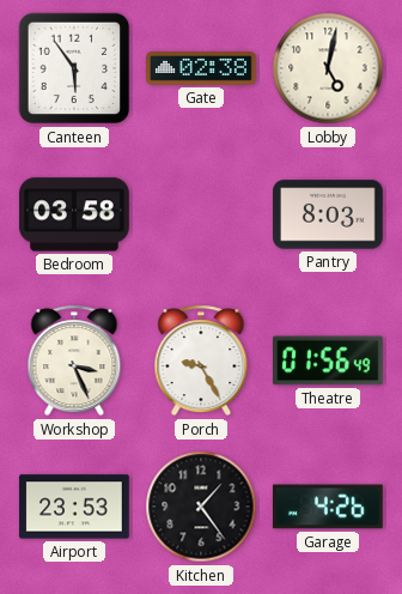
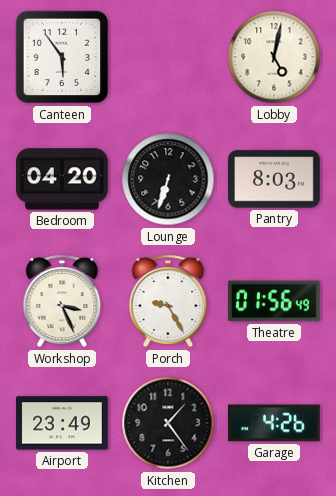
Gate: 02:38 -> none
Bedroom: 03:58 -> 04:20
Lounge: none -> 6:33
Airport: 23:53 -> 23:49
